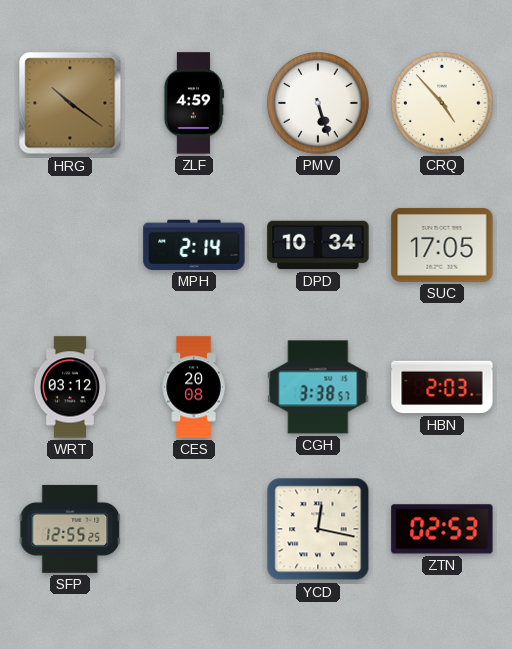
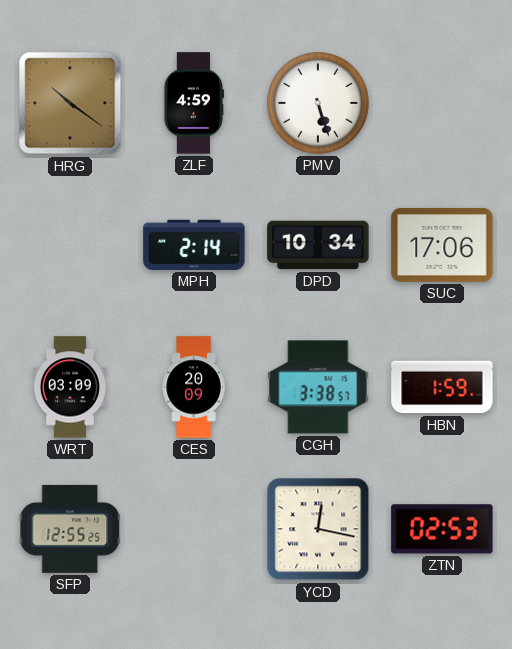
CRQ: 4:53 -> none
SUC: 17:05 -> 17:06
WRT: 03:12 -> 03:09
CES: 20:08 -> 20:09
HBN: 2:03 -> 1:59
